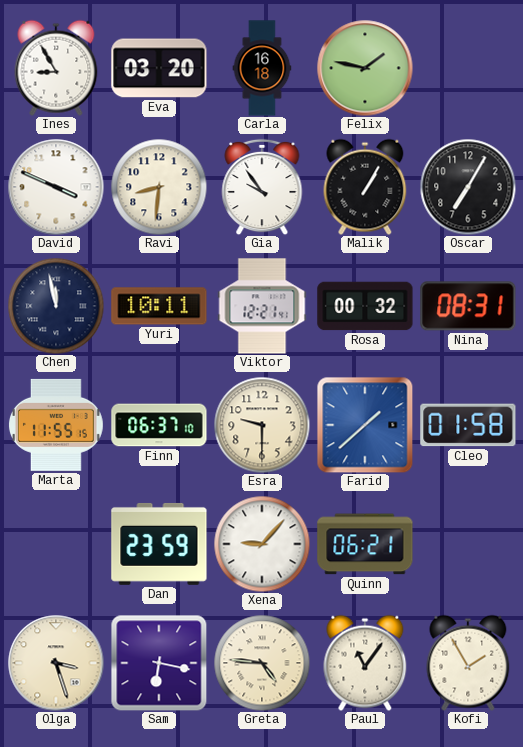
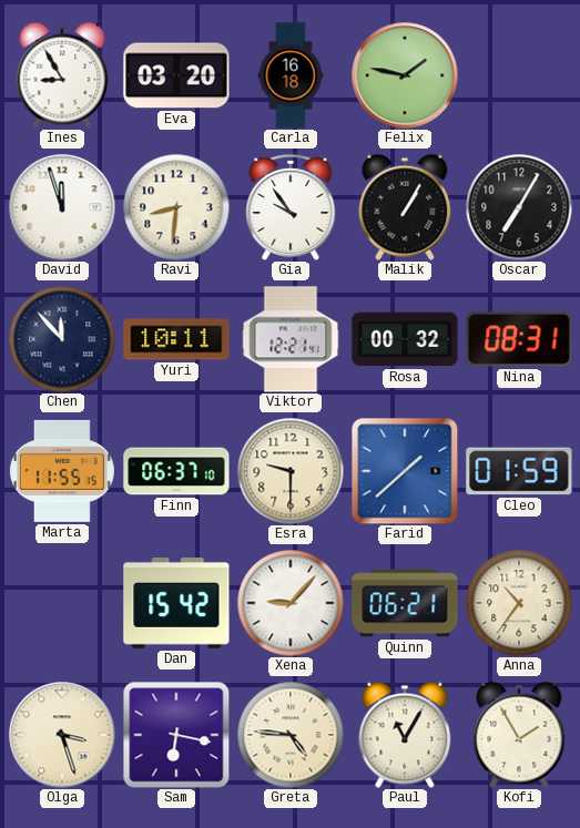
David: 3:49 -> 11:57
Chen: 11:58 -> 11:53
Cleo: 01:58 -> 01:59
Dan: 23:59 -> 15:42
Anna: none -> 10:36
Paul: 11:06 -> 11:05
